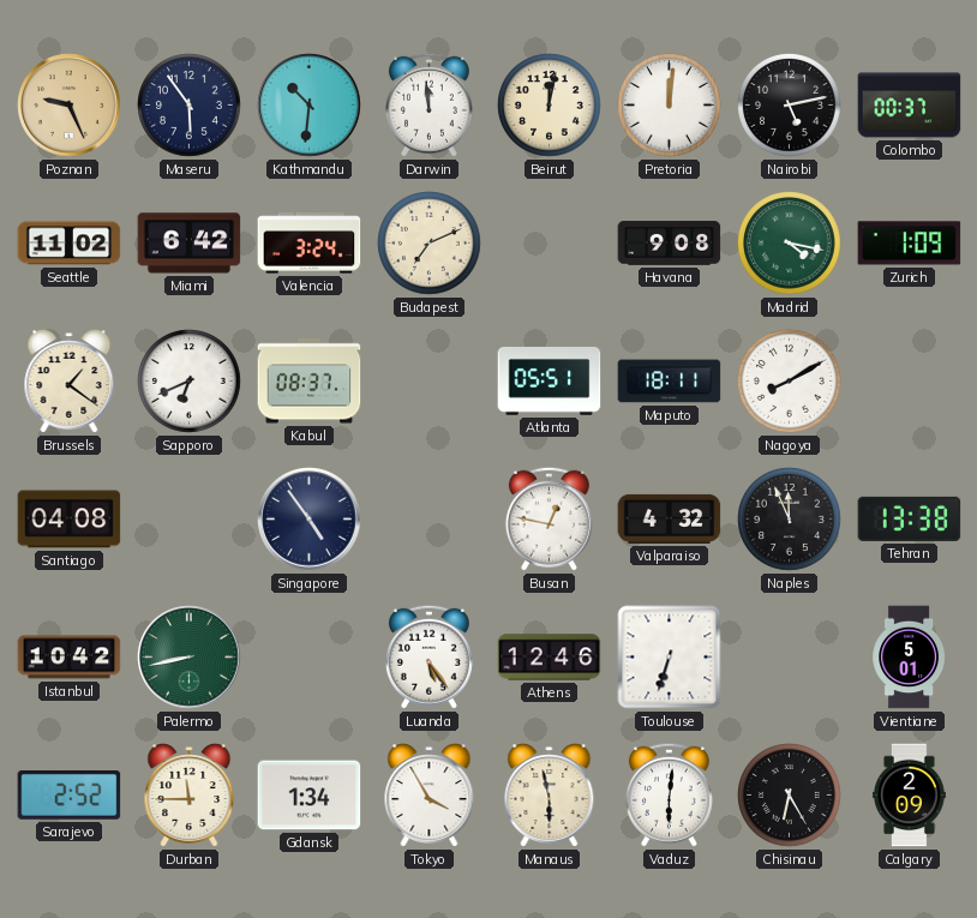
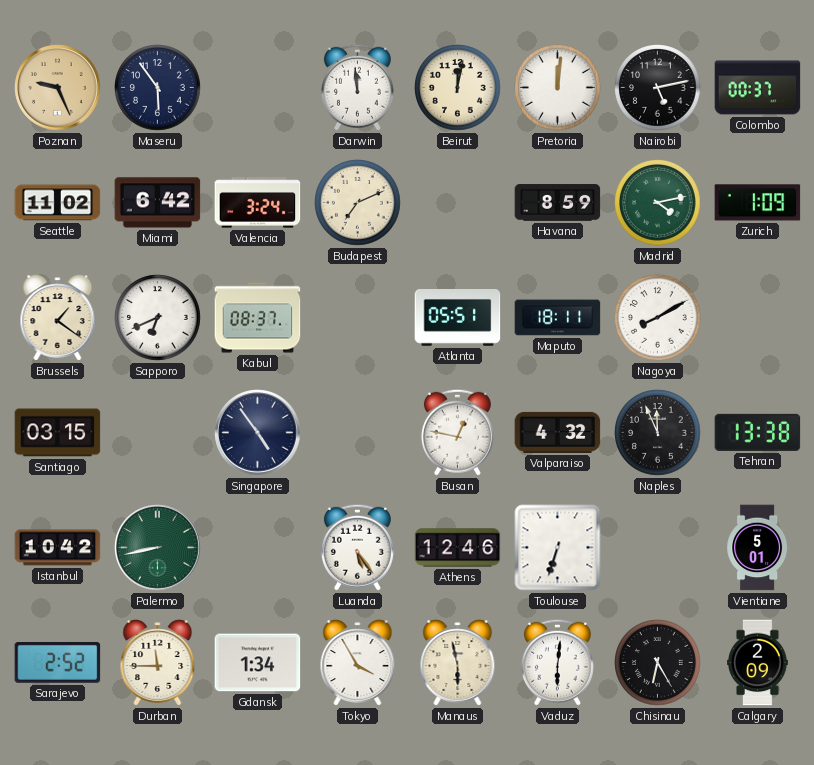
Kathmandu: 10:31 -> none
Havana: 9:08 -> 8:59
Madrid: 4:17 -> 4:13
Santiago: 04:08 -> 03:15
